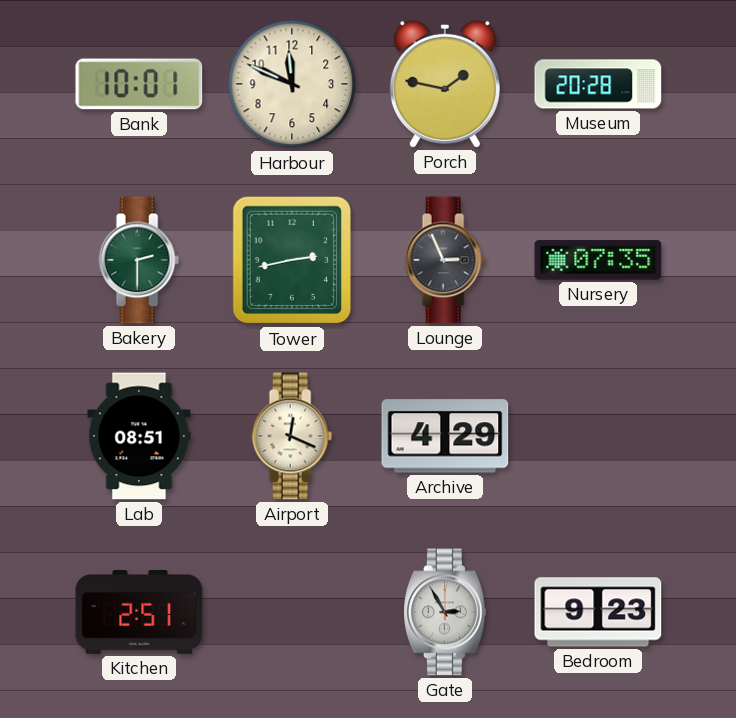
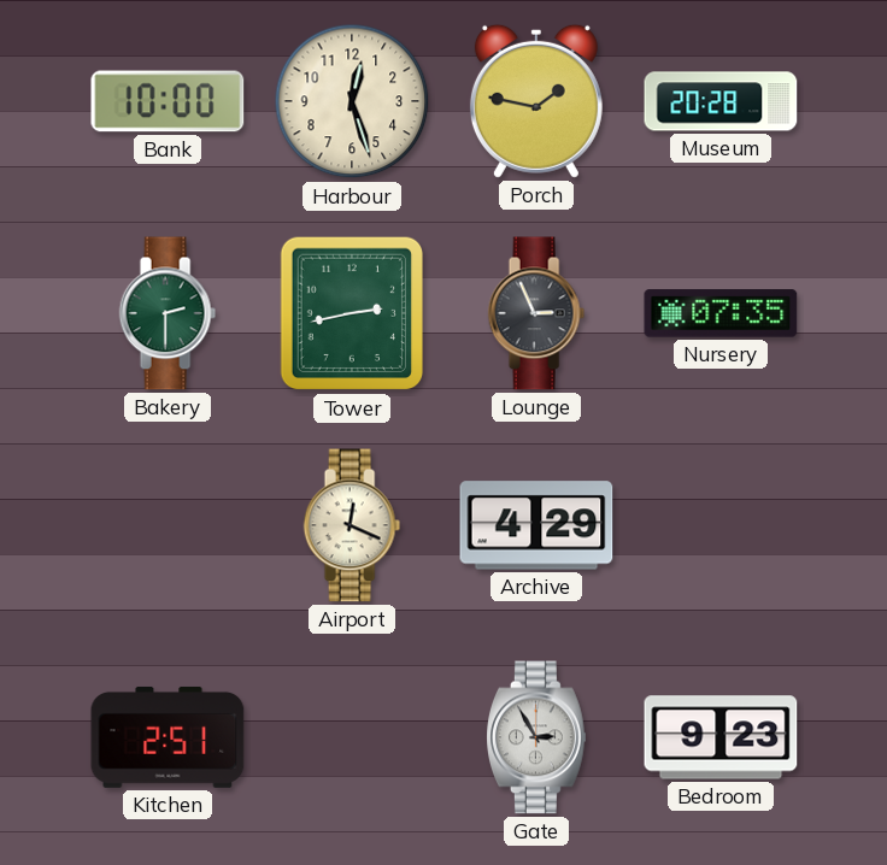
Bank: 10:01 -> 10:00
Harbour: 11:49 -> 12:27
Lab: 08:51 -> none
